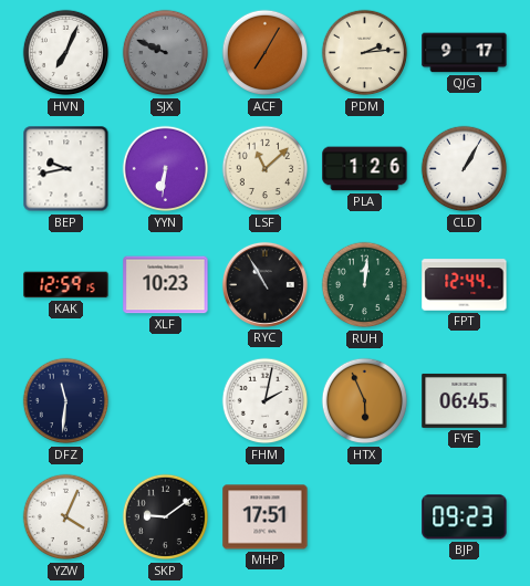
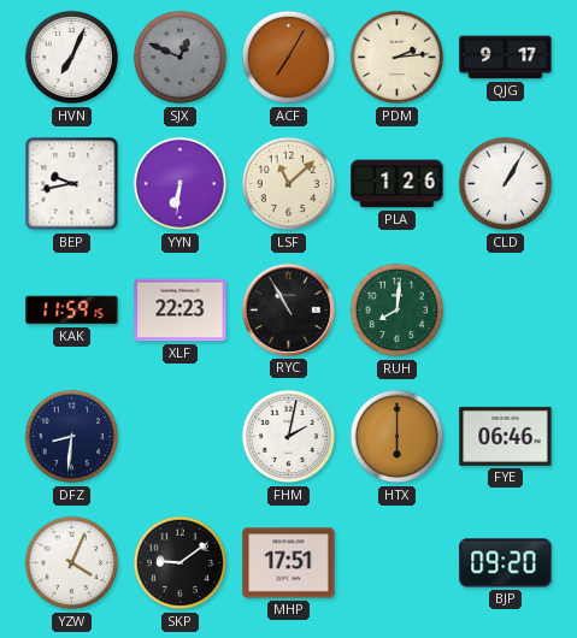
SJX: 9:49 -> 12:49
KAK: 12:59 -> 11:59
XLF: 10:23 -> 22:23
RUH: 12:01 -> 8:01
FPT: 12:44 -> none
DFZ: 11:31 -> 8:31
HTX: 5:56 -> 6:00
FYE: 06:45 -> 06:46
BJP: 09:23 -> 09:20
